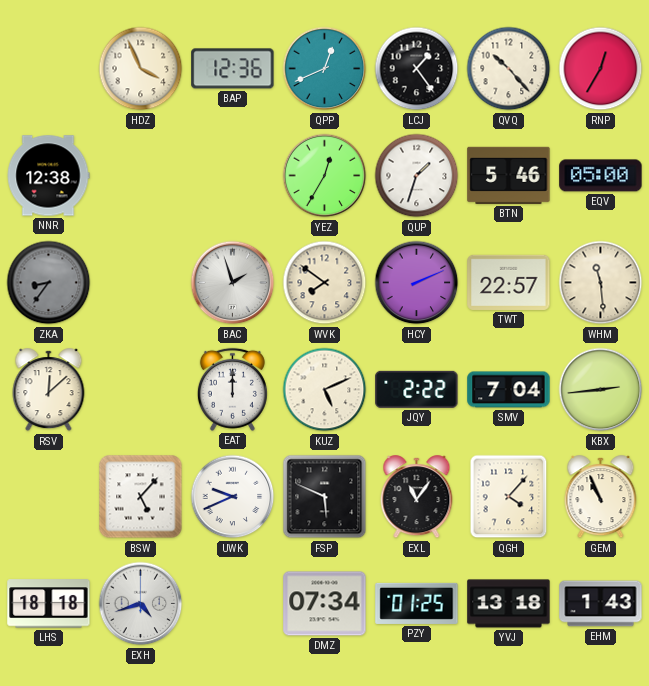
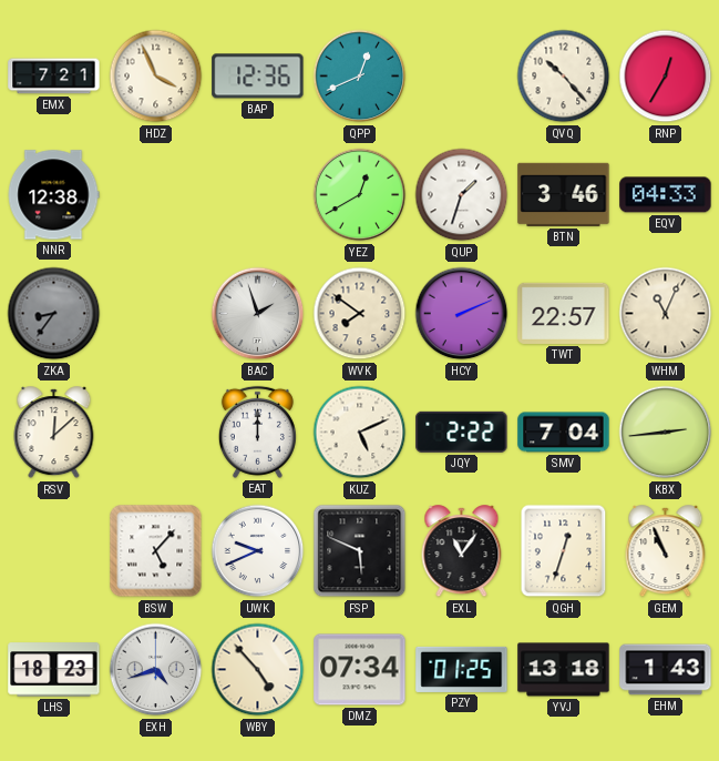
EMX: none -> 7:21
LCJ: 1:24 -> none
YEZ: 12:35 -> 12:40
BTN: 5:46 -> 3:46
EQV: 05:00 -> 04:33
WHM: 11:29 -> 11:04
QGH: 4:07 -> 12:33
LHS: 18:18 -> 18:23
WBY: none -> 4:53
